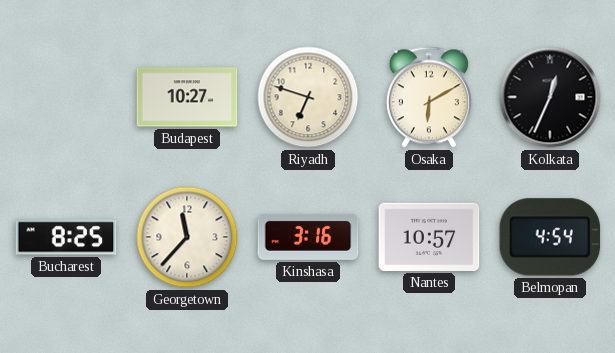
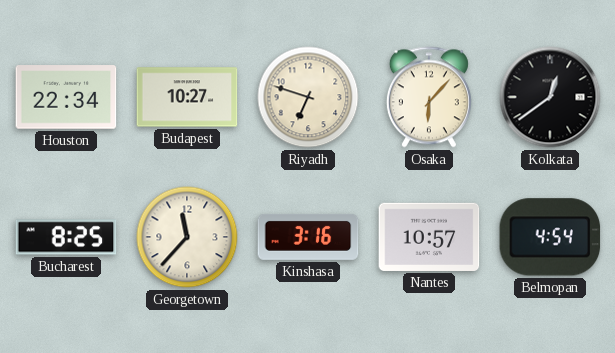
Houston: none -> 22:34
Osaka: 6:10 -> 6:07
Kolkata: 12:34 -> 12:39
